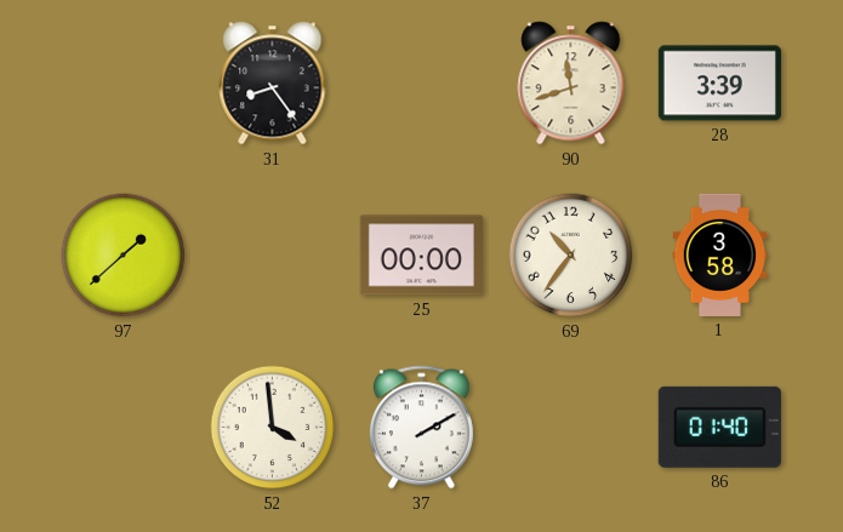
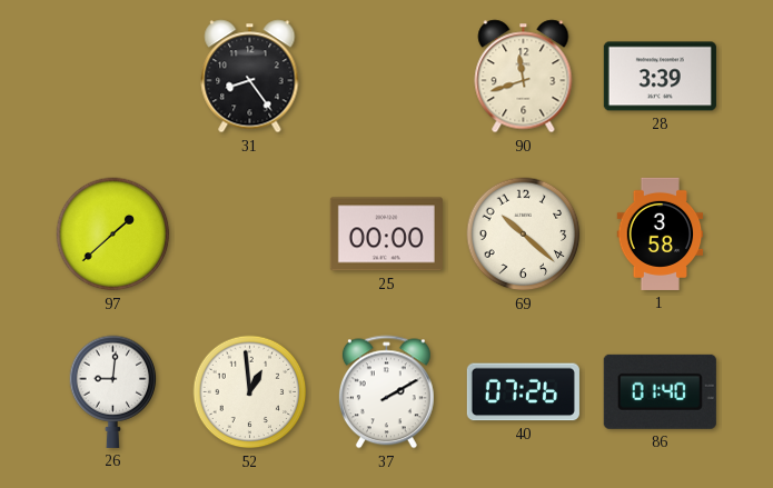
69: 10:36 -> 10:22
26: none -> 9:01
52: 3:59 -> 12:59
40: none -> 07:26
